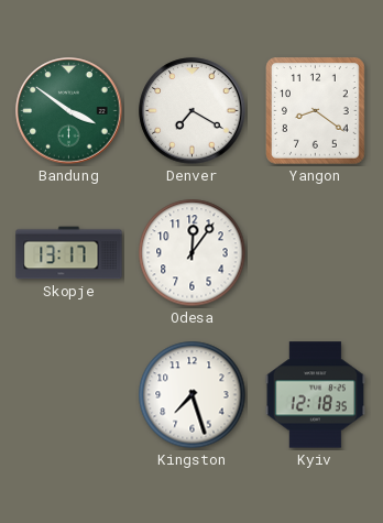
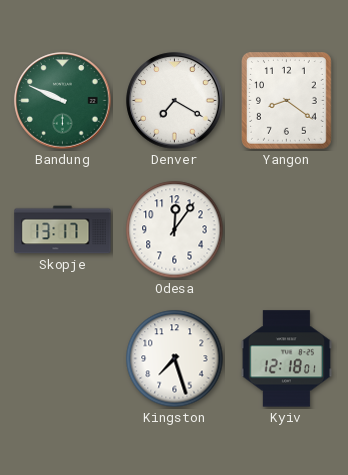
Bandung: 3:51 -> 9:49
Kyiv: 12:18:35 -> 12:18:01
